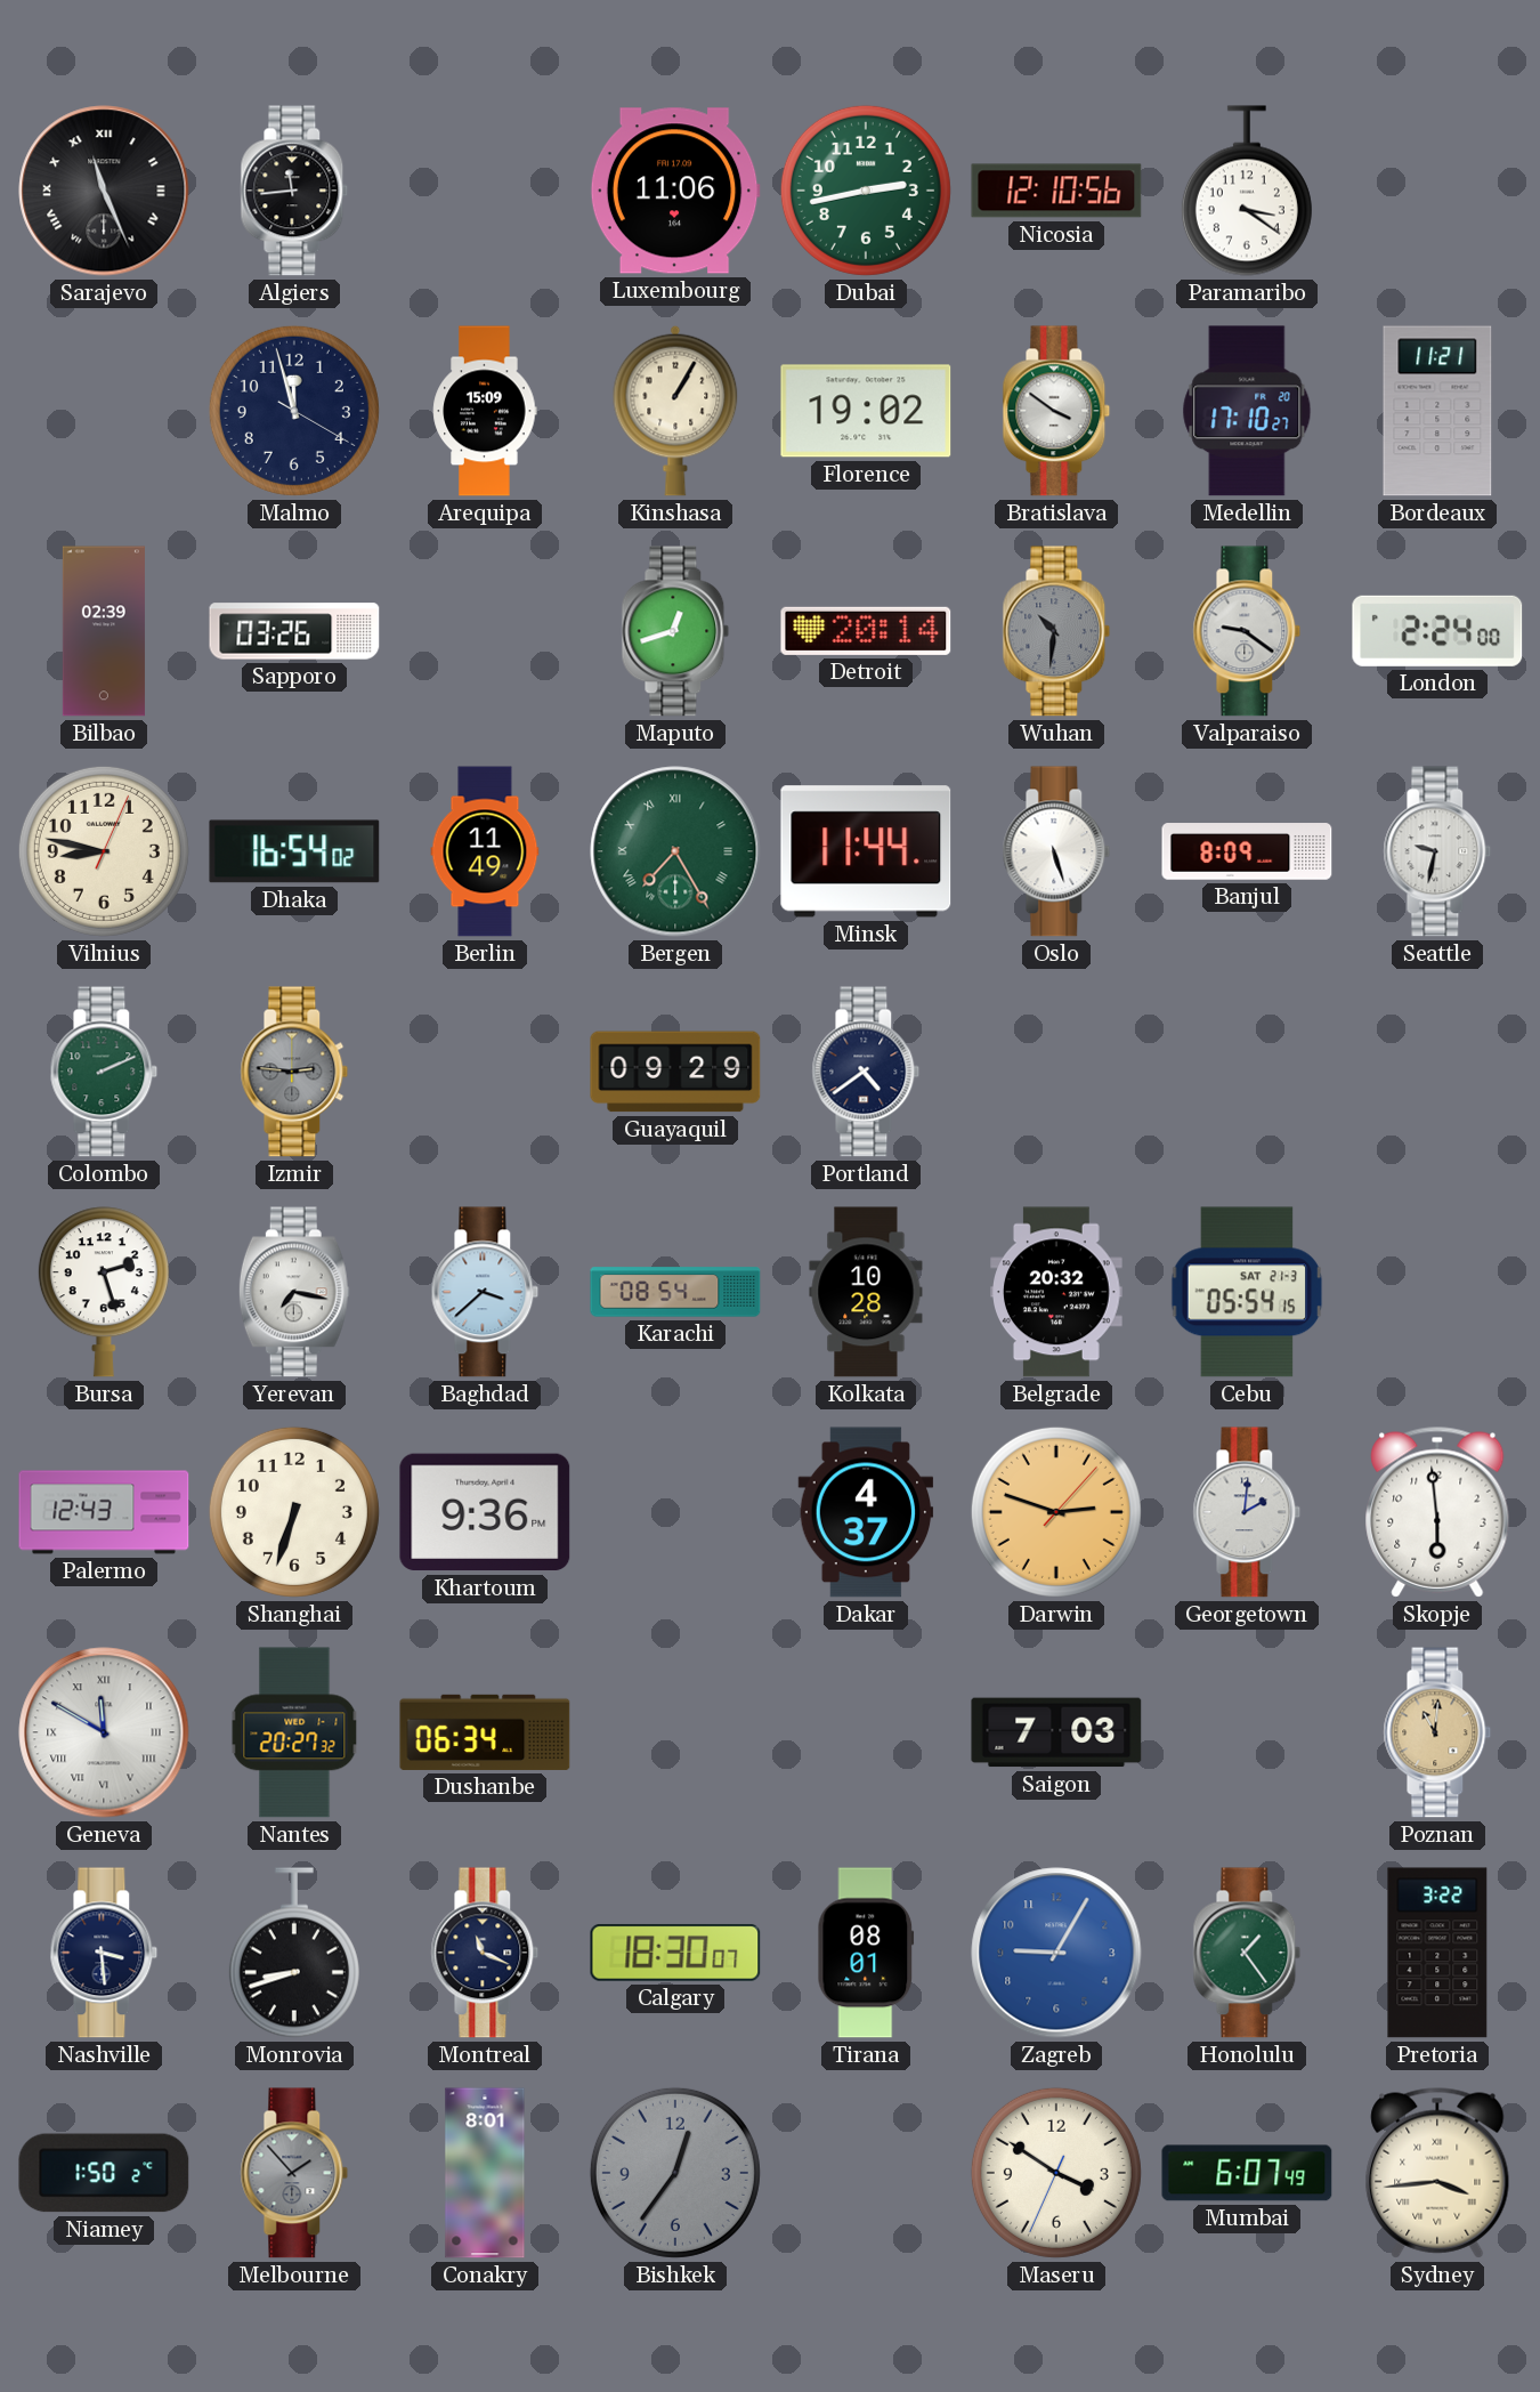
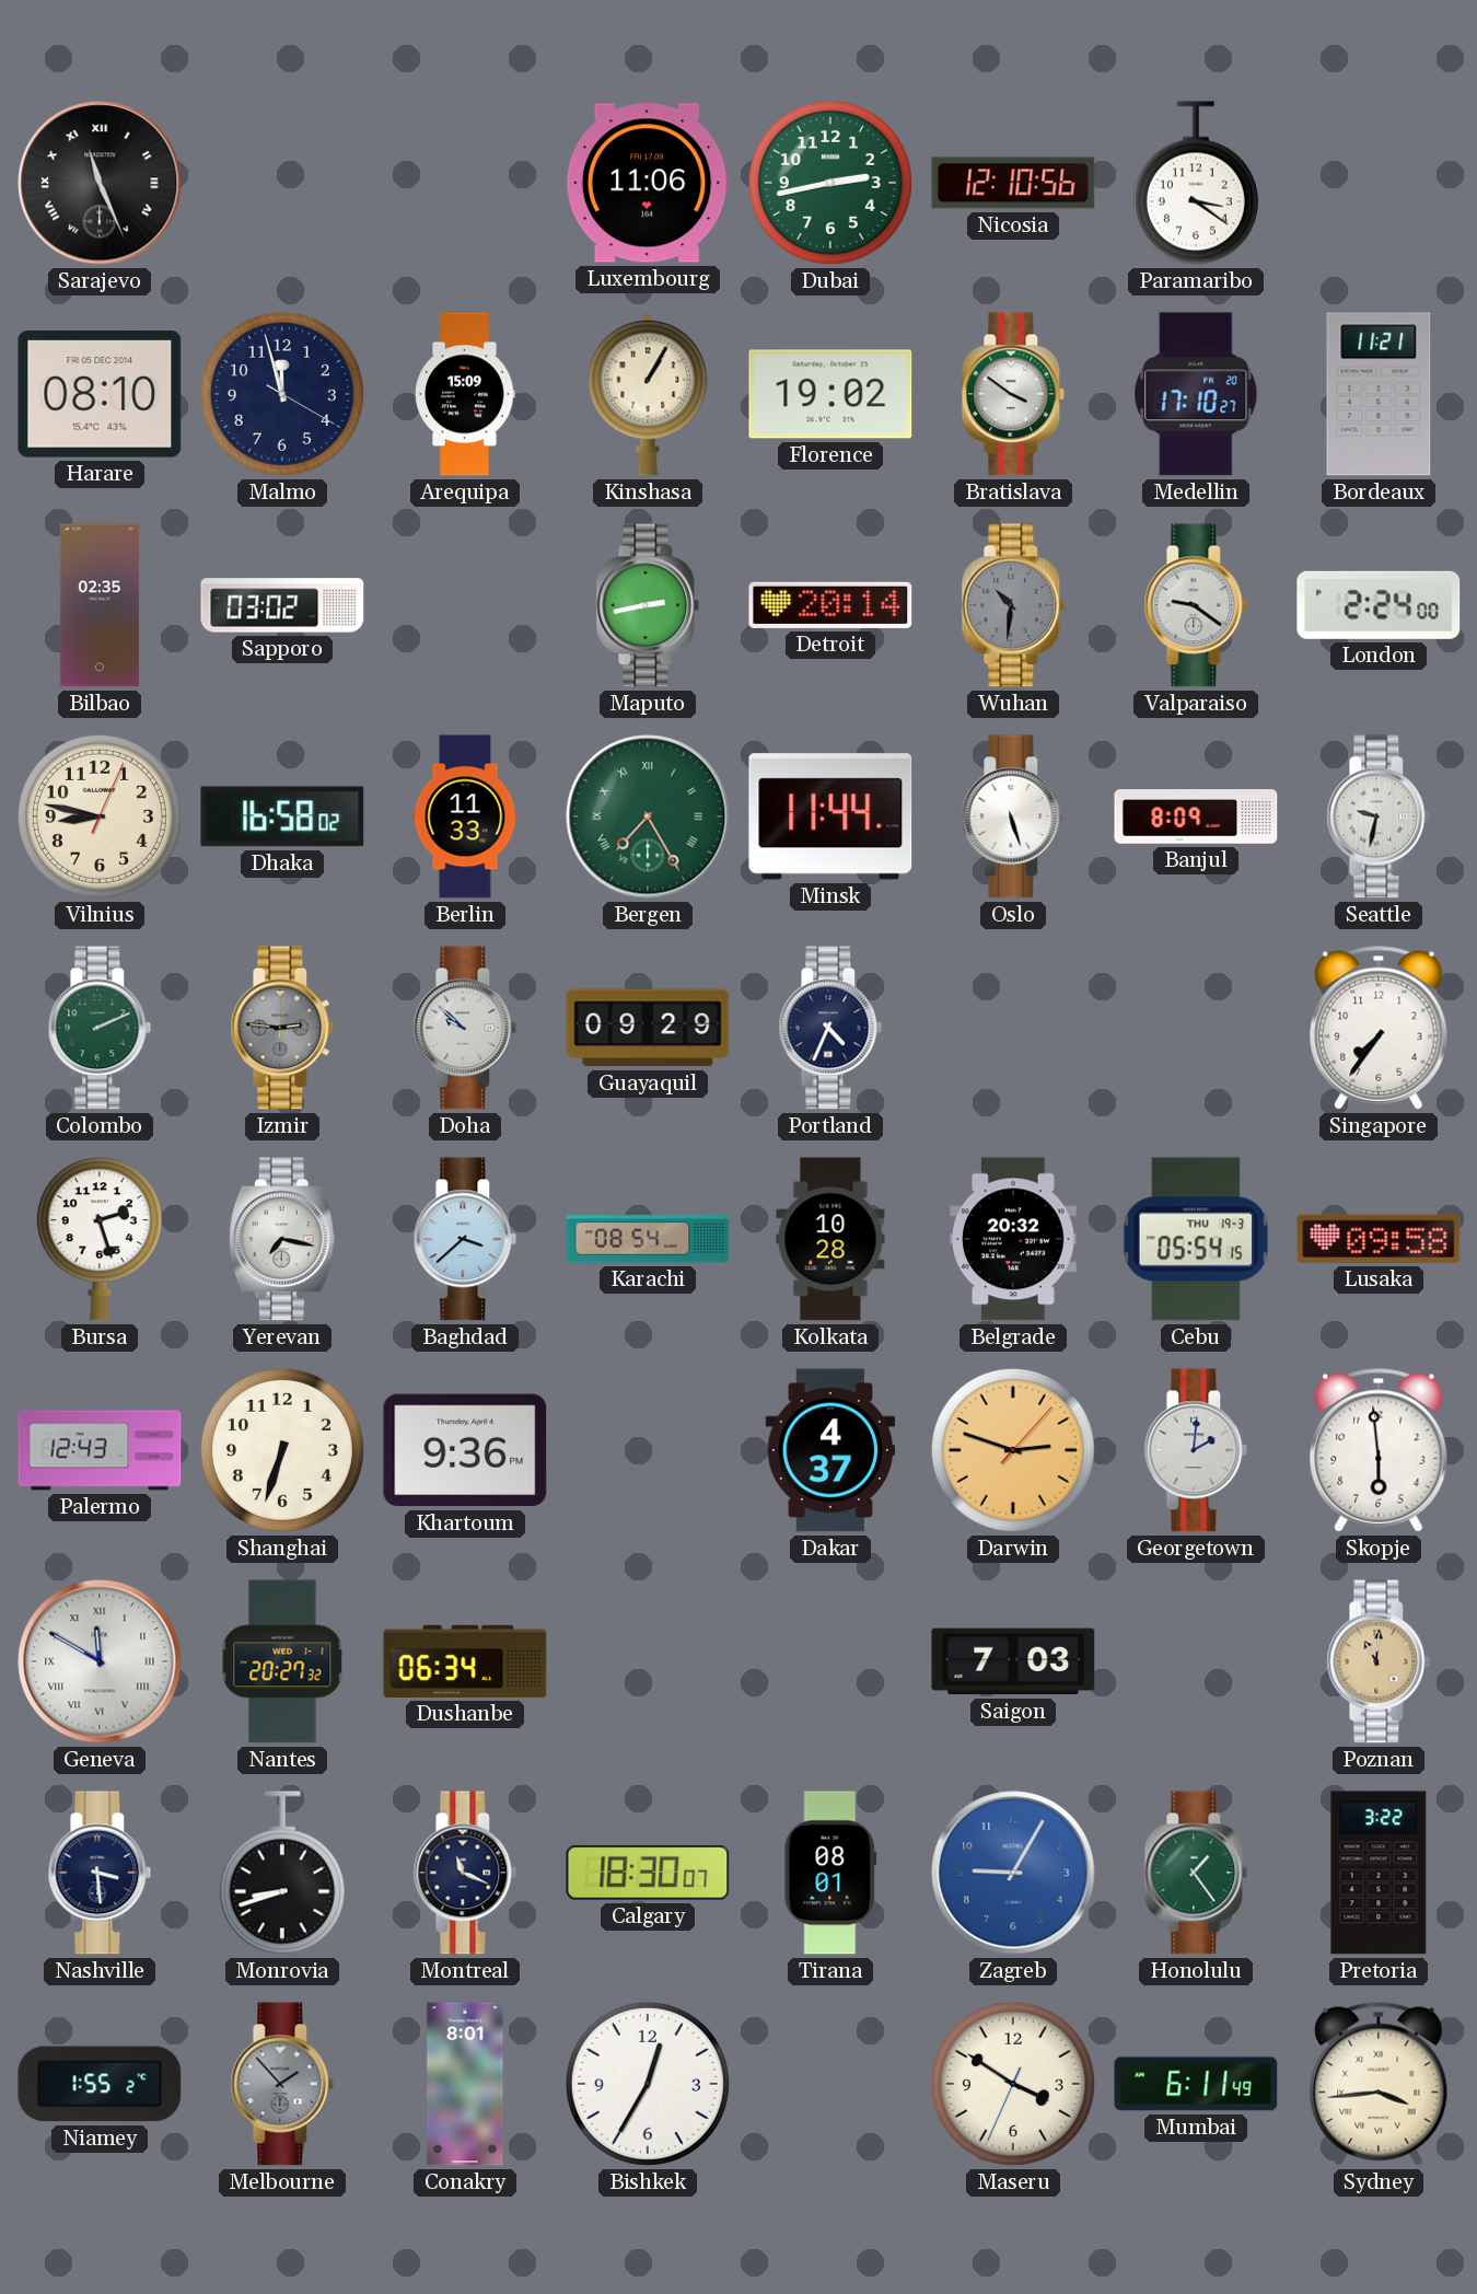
Algiers: 11:44 -> none
Harare: none -> 08:10
Bilbao: 02:39 -> 02:35
Sapporo: 03:26 -> 03:02
Maputo: 12:42 -> 2:43
Dhaka: 16:54 -> 16:58
Berlin: 11:49 -> 11:33
Doha: none -> 9:52
Portland: 4:39 -> 4:34
Singapore: none -> 7:36
Cebu date: SAT 21-3 -> THU 19-3
Lusaka: none -> 09:58
Niamey: 1:50 -> 1:55
Bishkek: 12:36 -> 12:35
Bishkek dial: grey -> white
Mumbai: 6:07 -> 6:11
